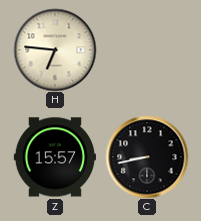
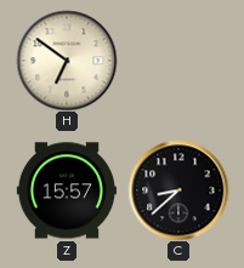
H: 6:46 -> 6:51
C: 8:43 -> 8:38
